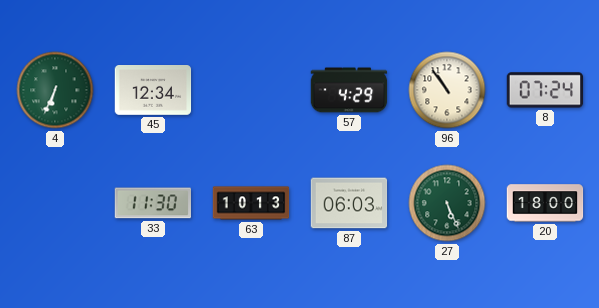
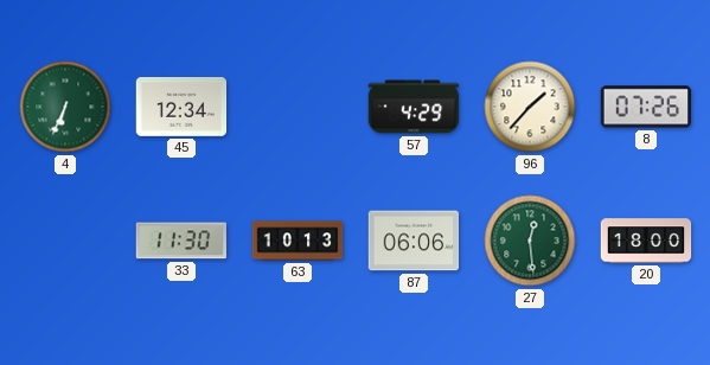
96: 10:54 -> 1:37
8: 07:24 -> 07:26
87: 06:03 -> 06:06
27: 5:26 -> 12:29
